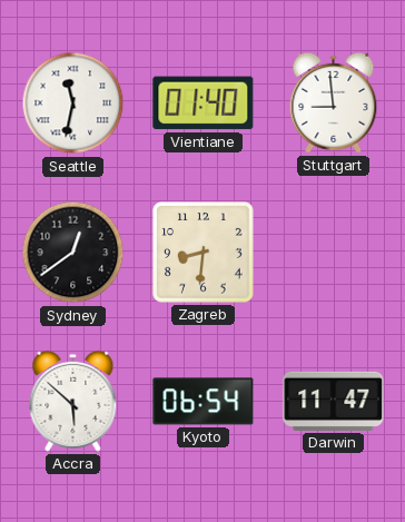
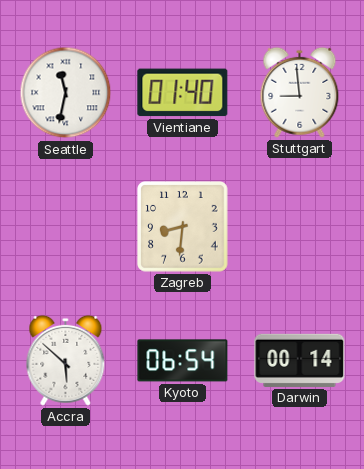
Sydney: 12:39 -> none
Darwin: 11:47 -> 00:14
